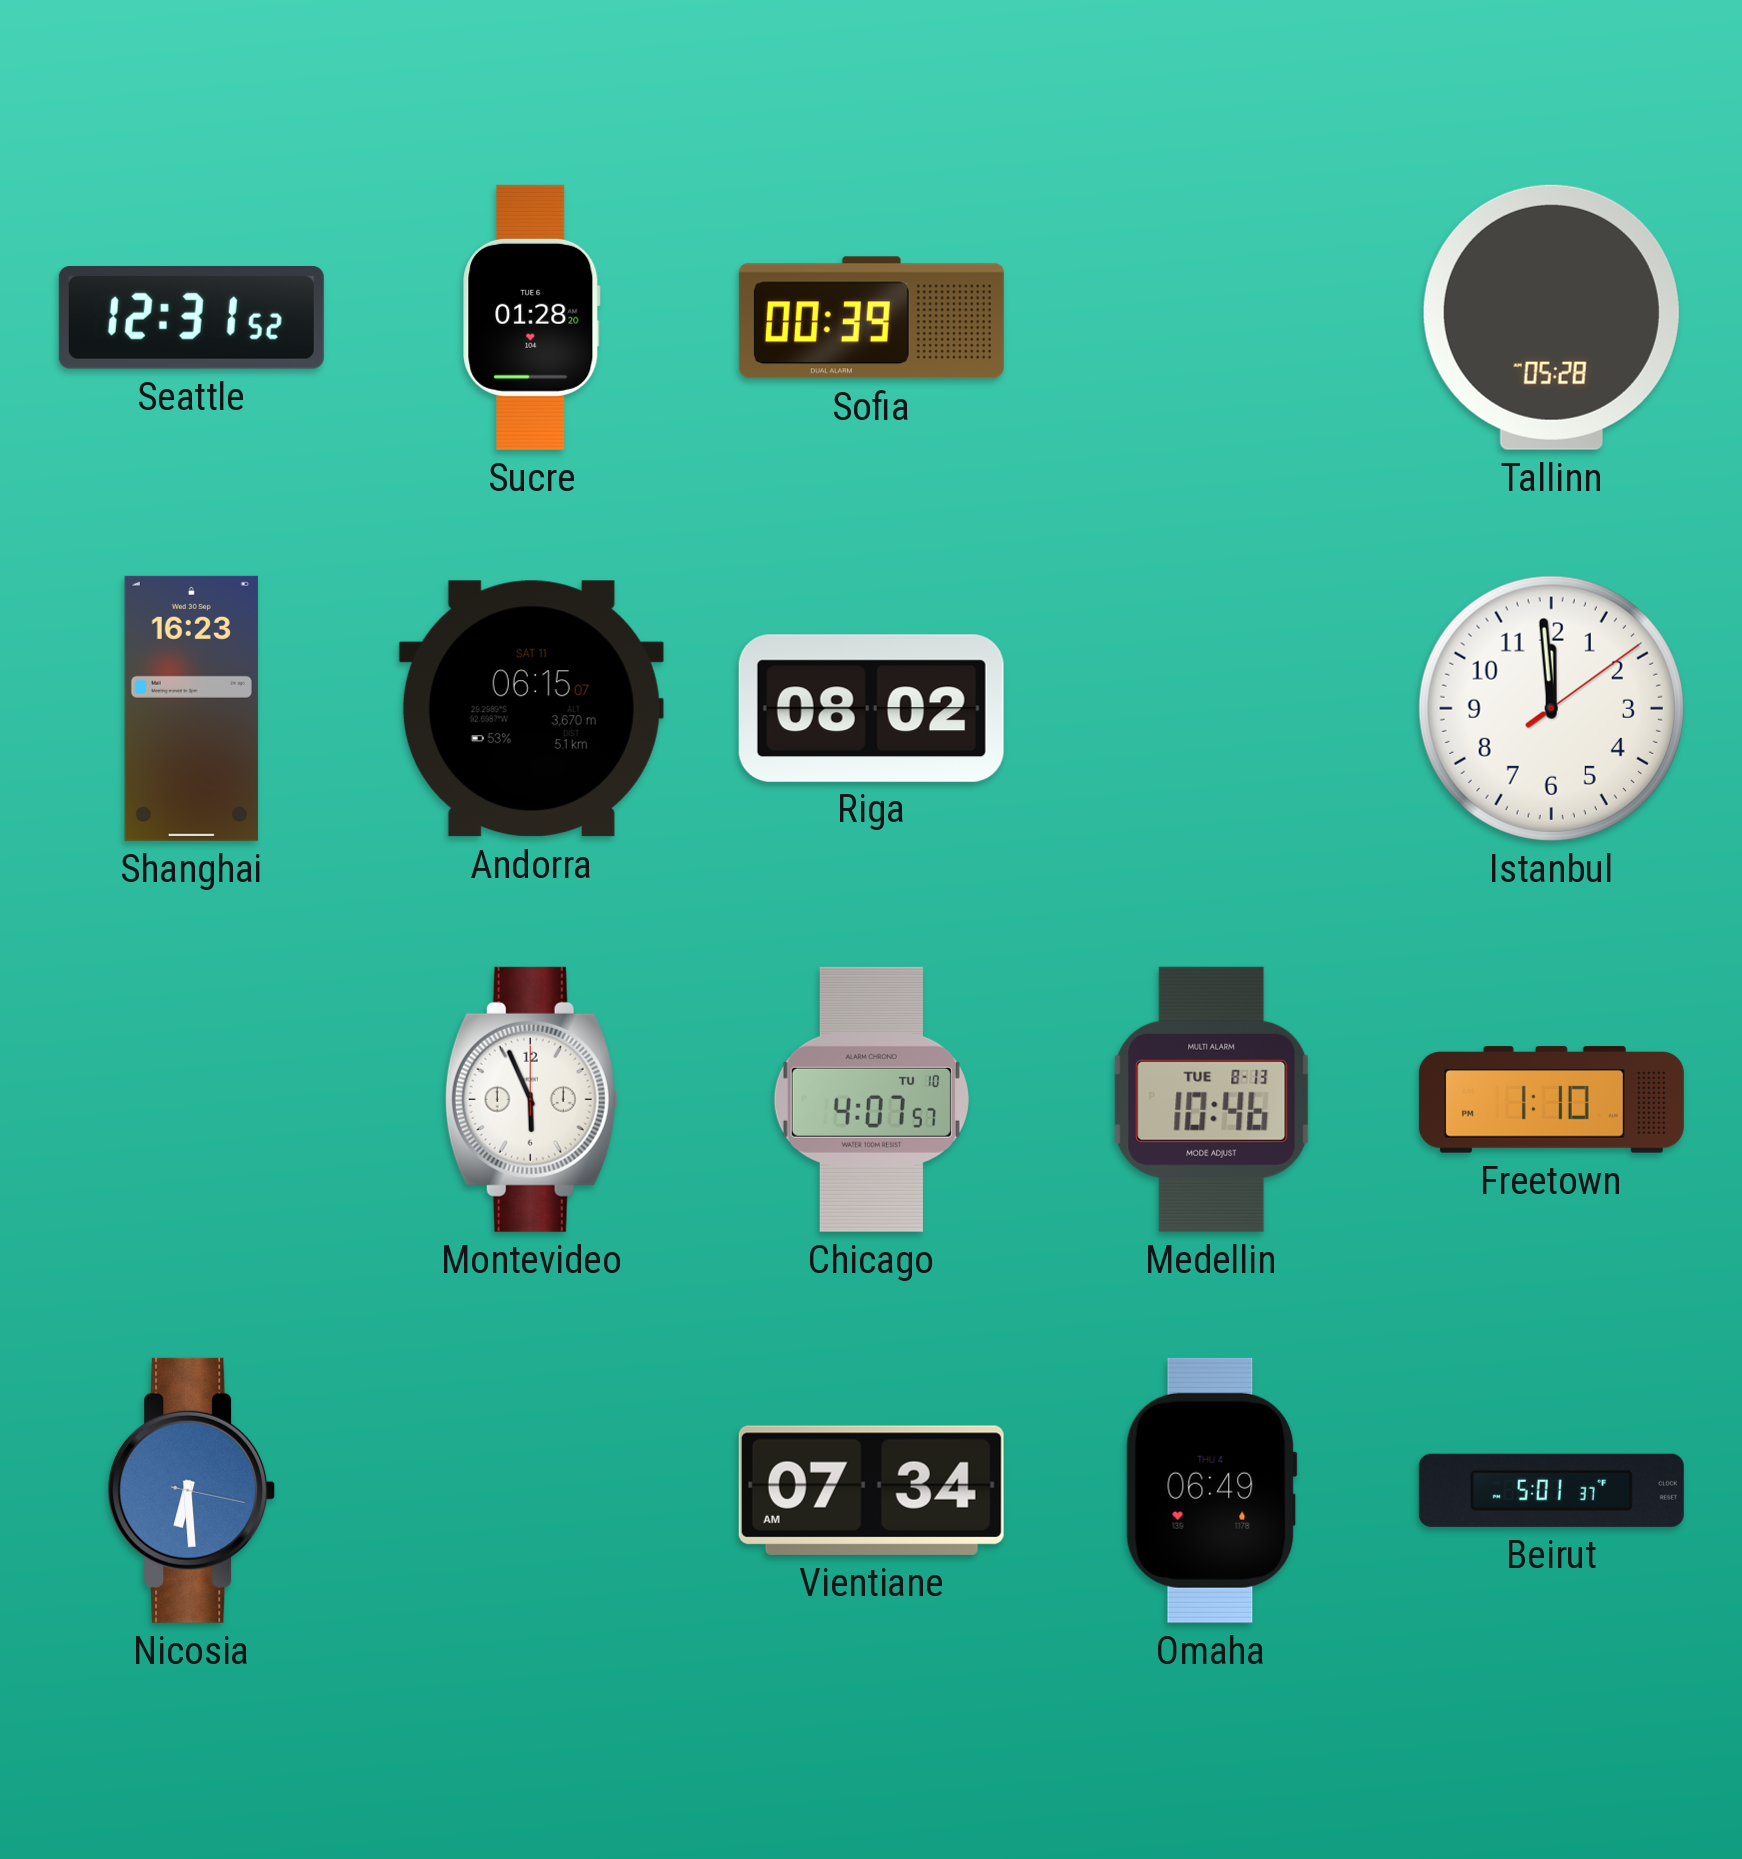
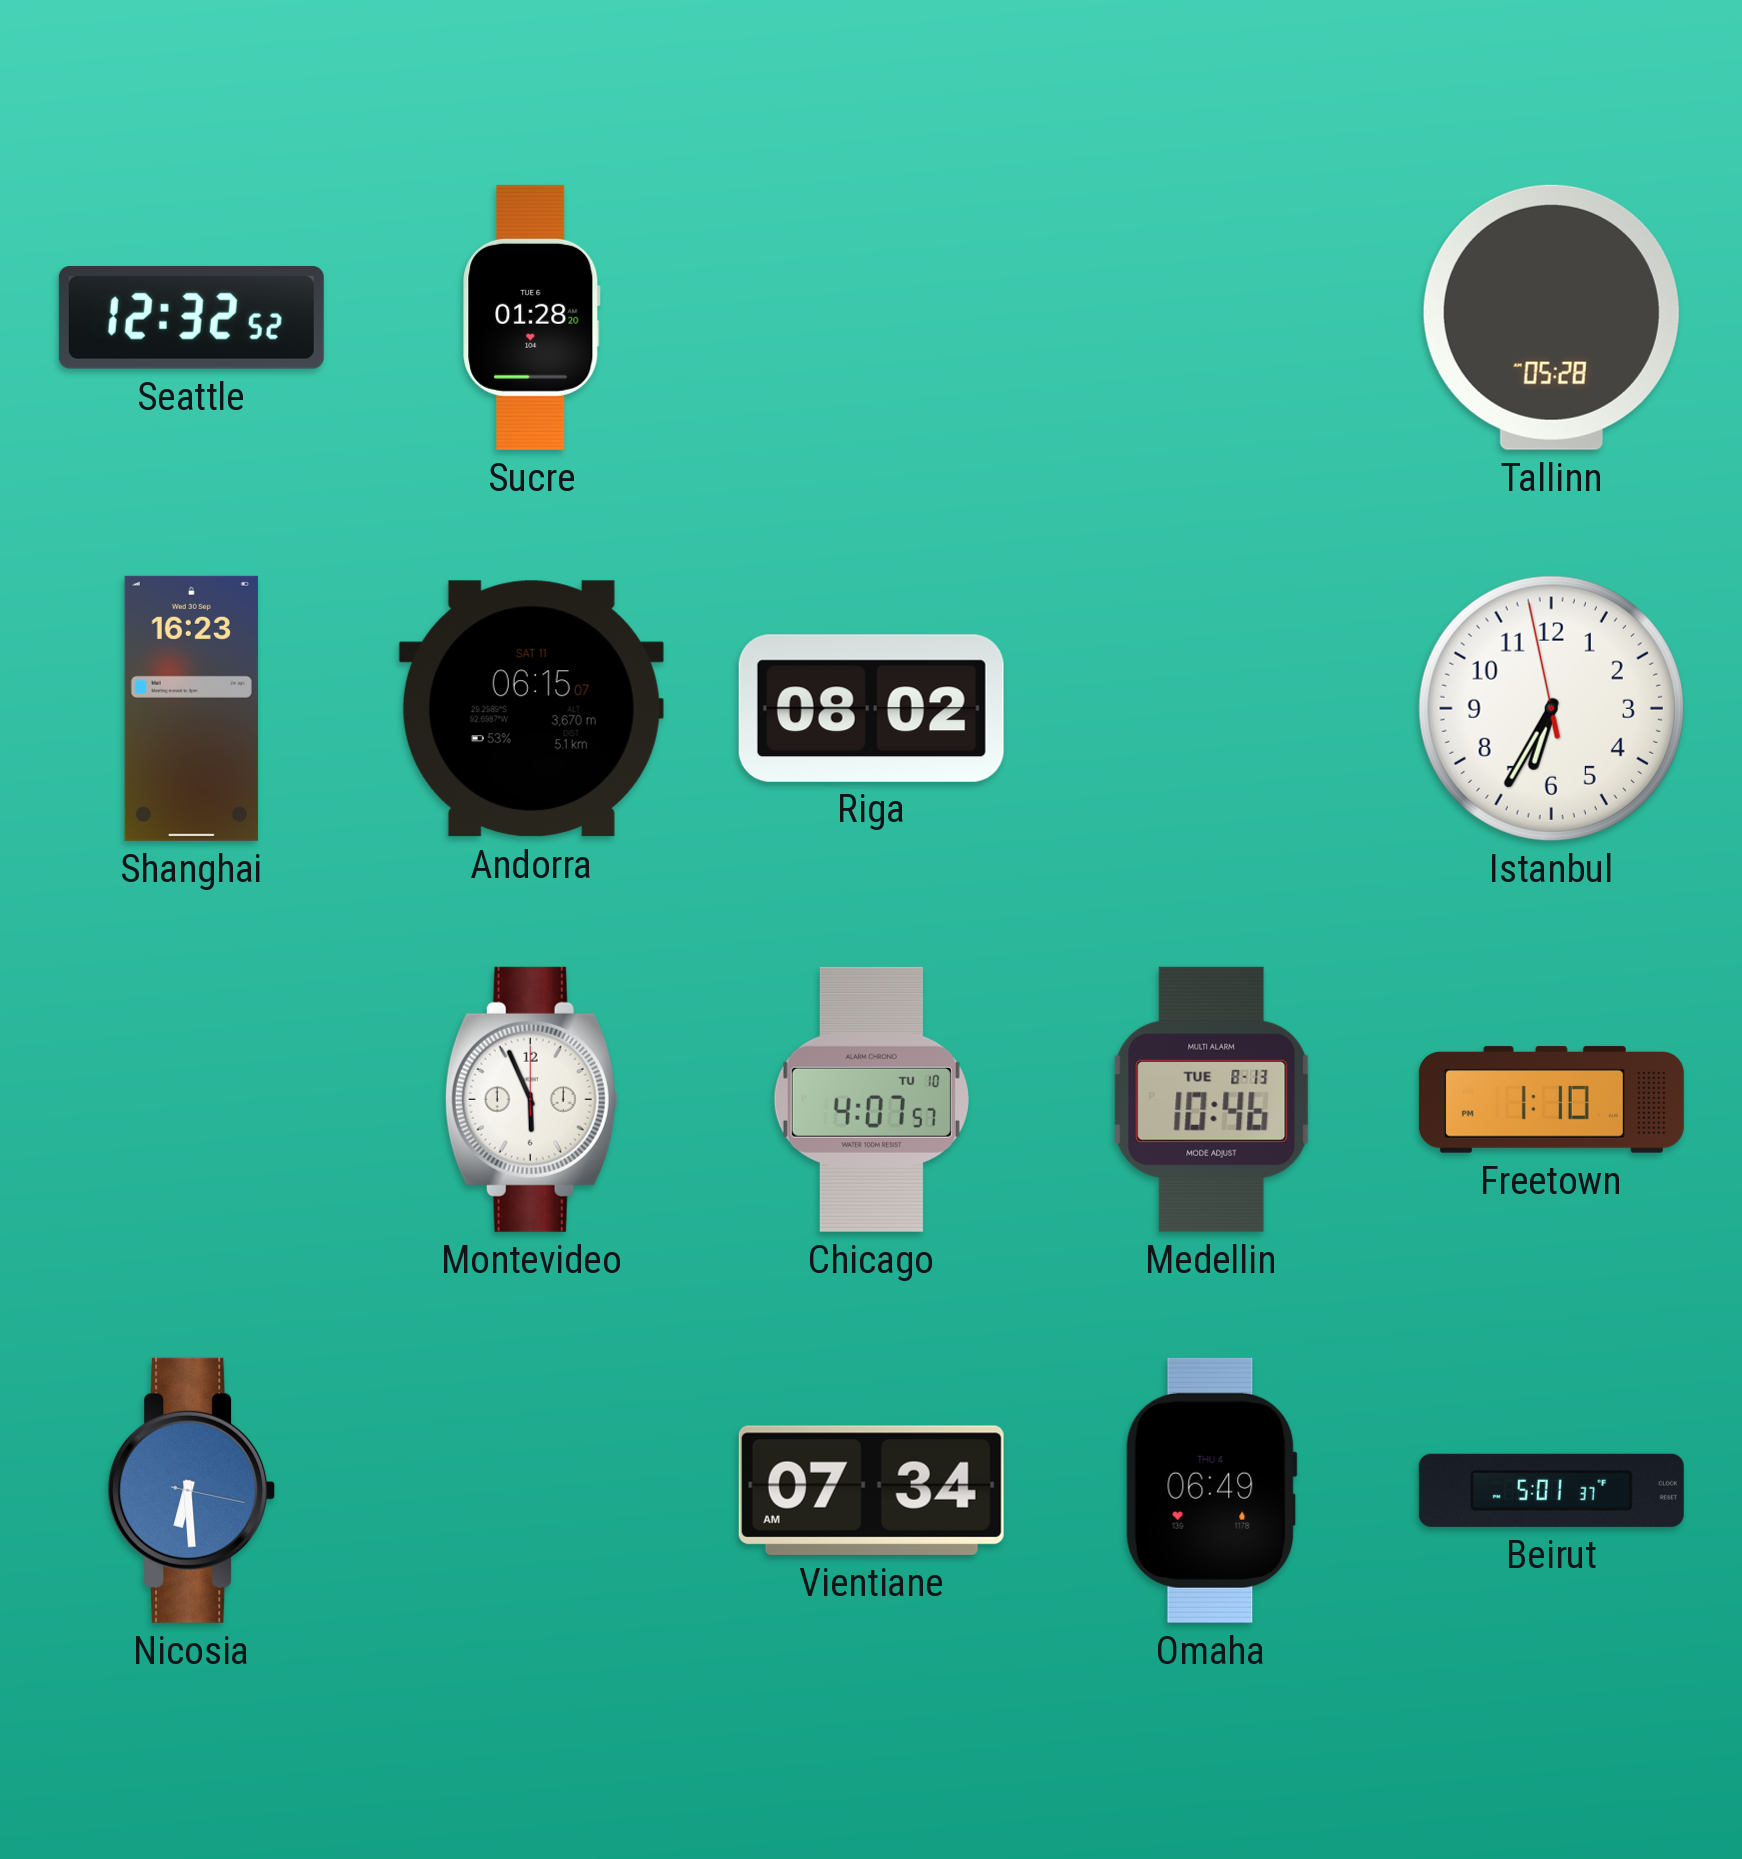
Seattle: 12:31 -> 12:32
Sofia: 00:39 -> none
Istanbul: 11:59 -> 6:34
